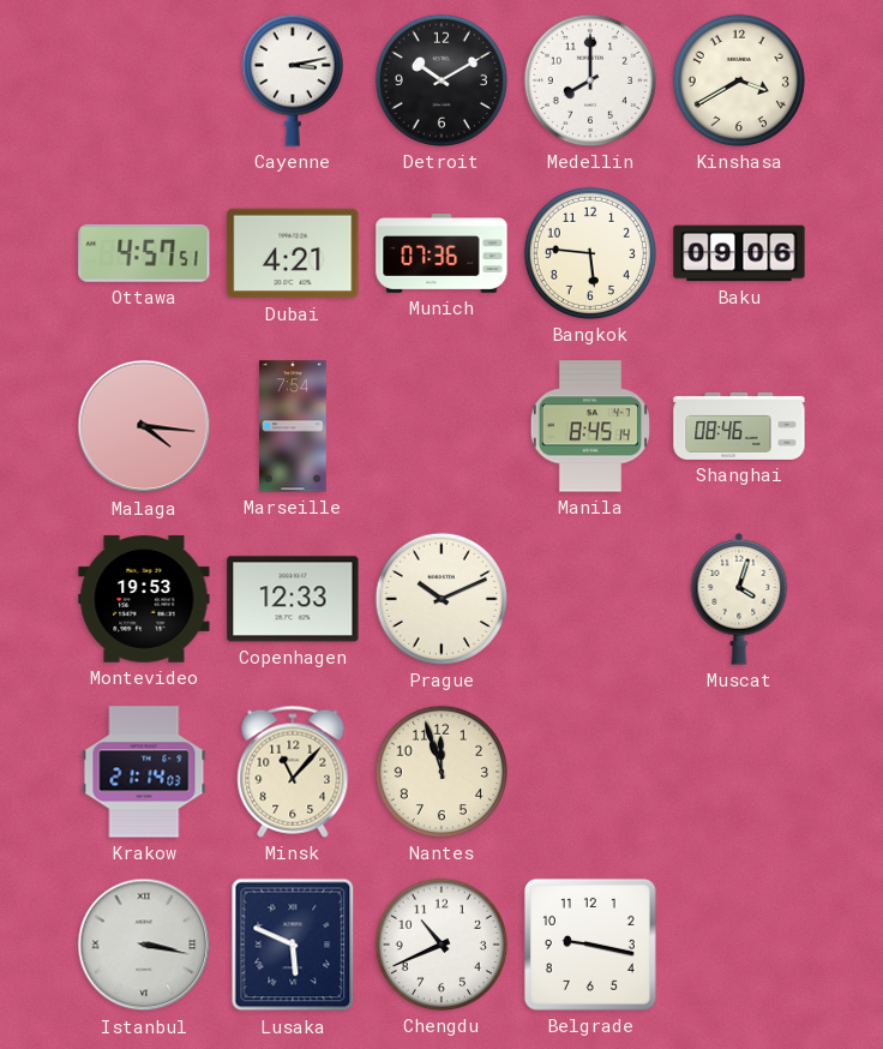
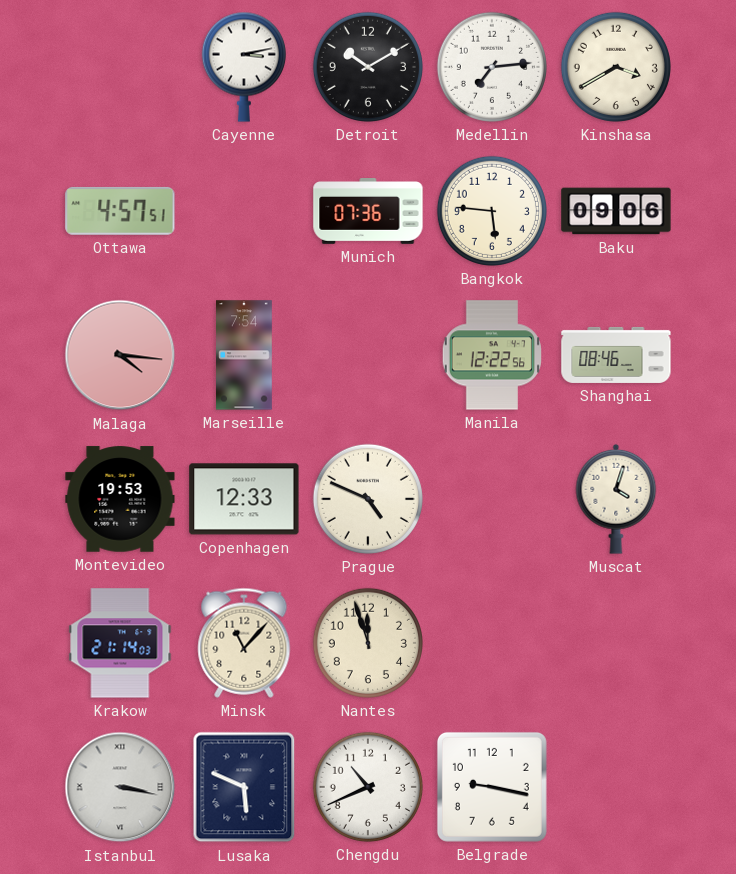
Medellin: 8:00 -> 7:14
Dubai: 4:21 -> none
Manila: 8:45 -> 12:22
Prague: 10:11 -> 4:49
